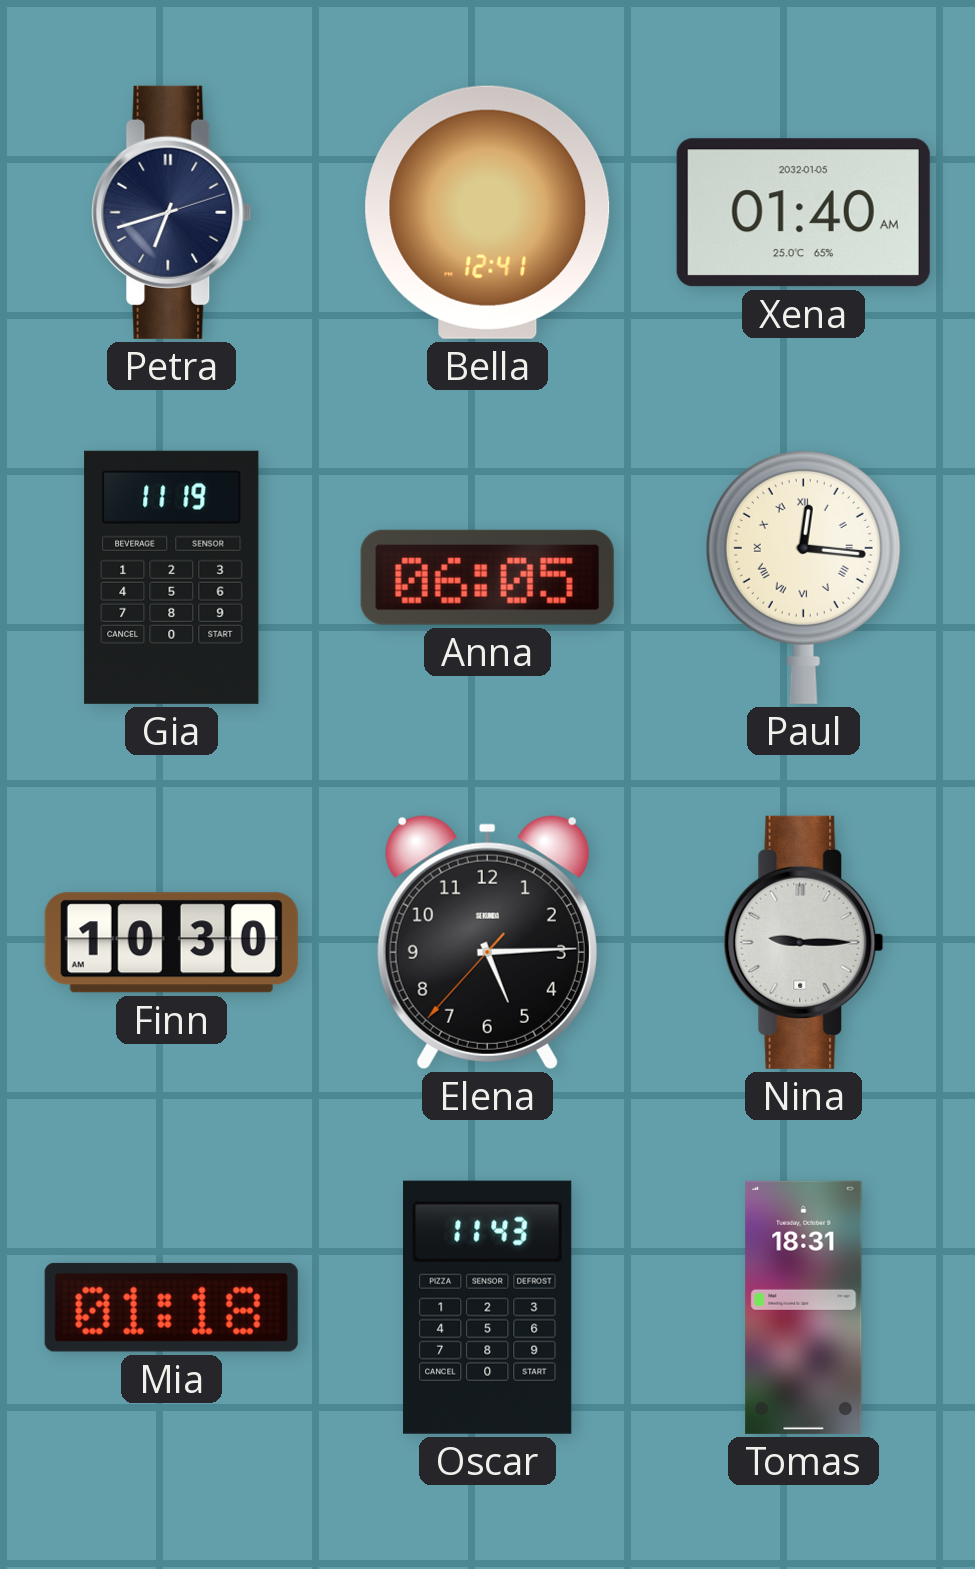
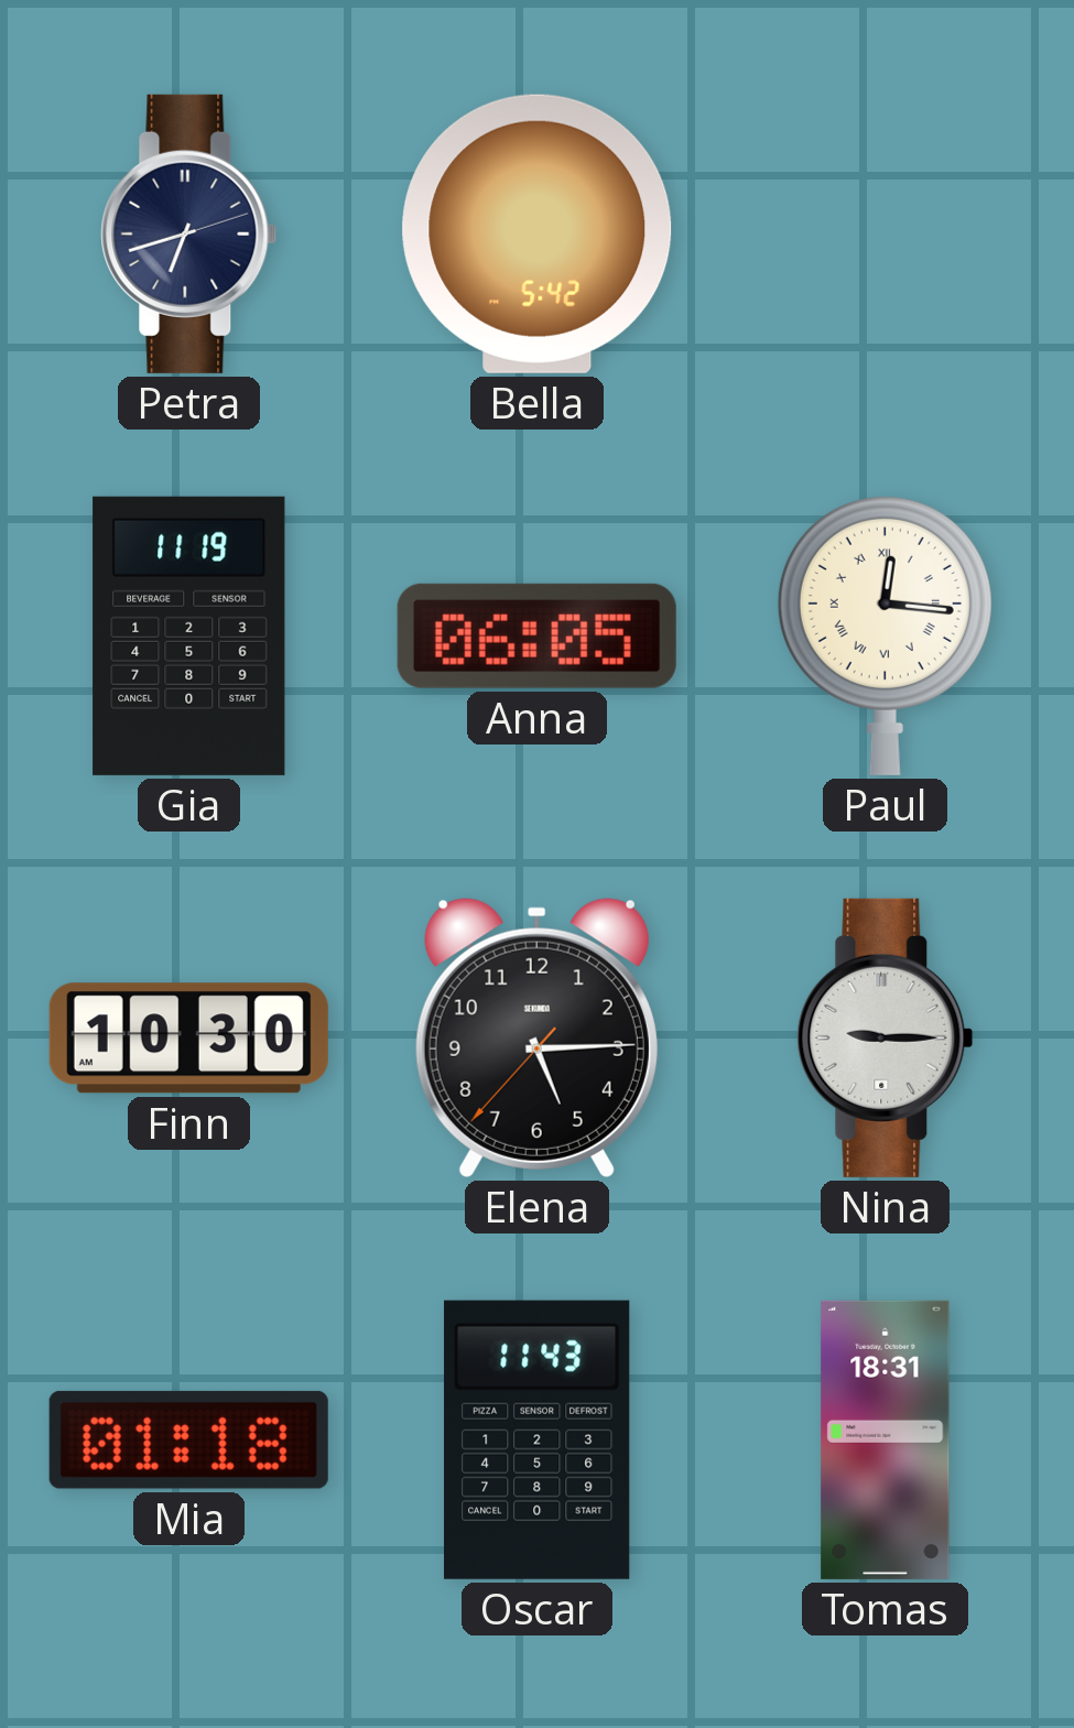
Bella: 12:41 -> 5:42
Xena: 01:40 -> none
